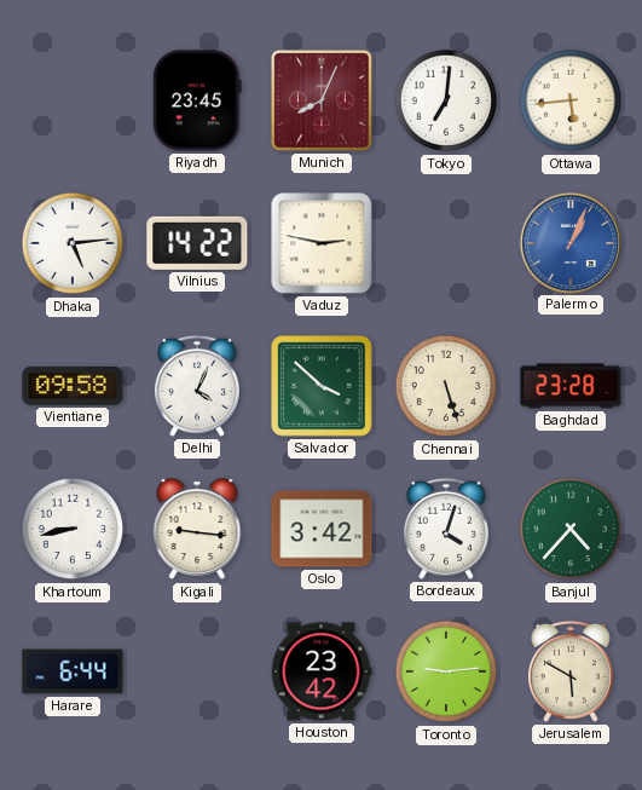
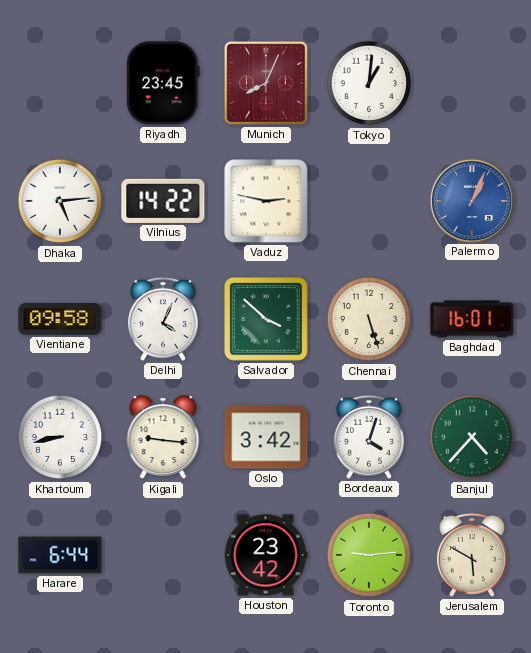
Tokyo: 7:01 -> 1:01
Ottawa: 5:44 -> none
Baghdad: 23:28 -> 16:01
